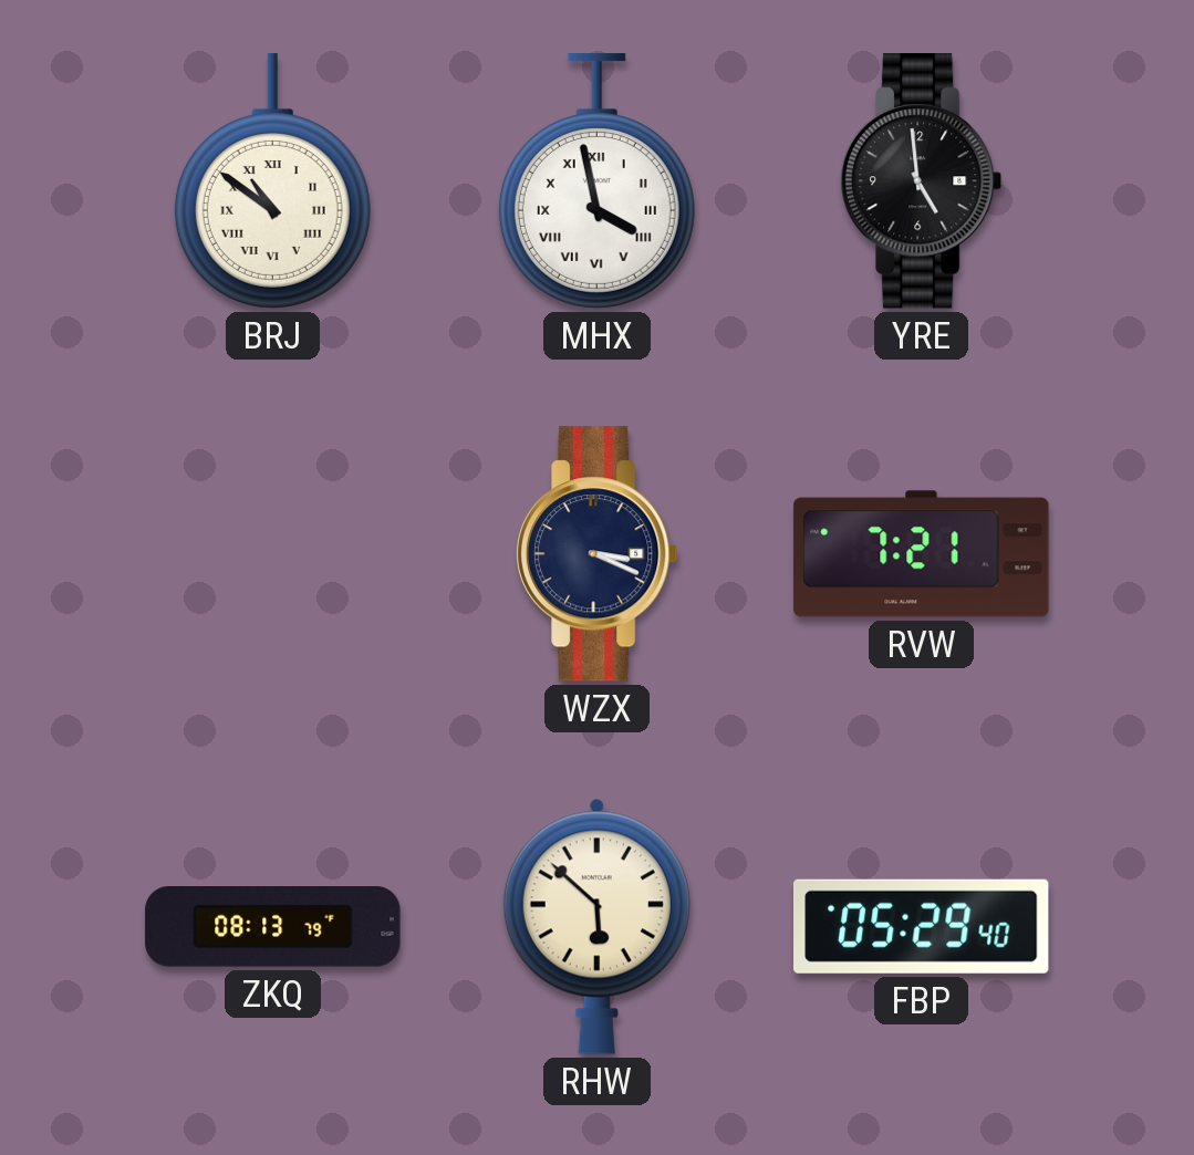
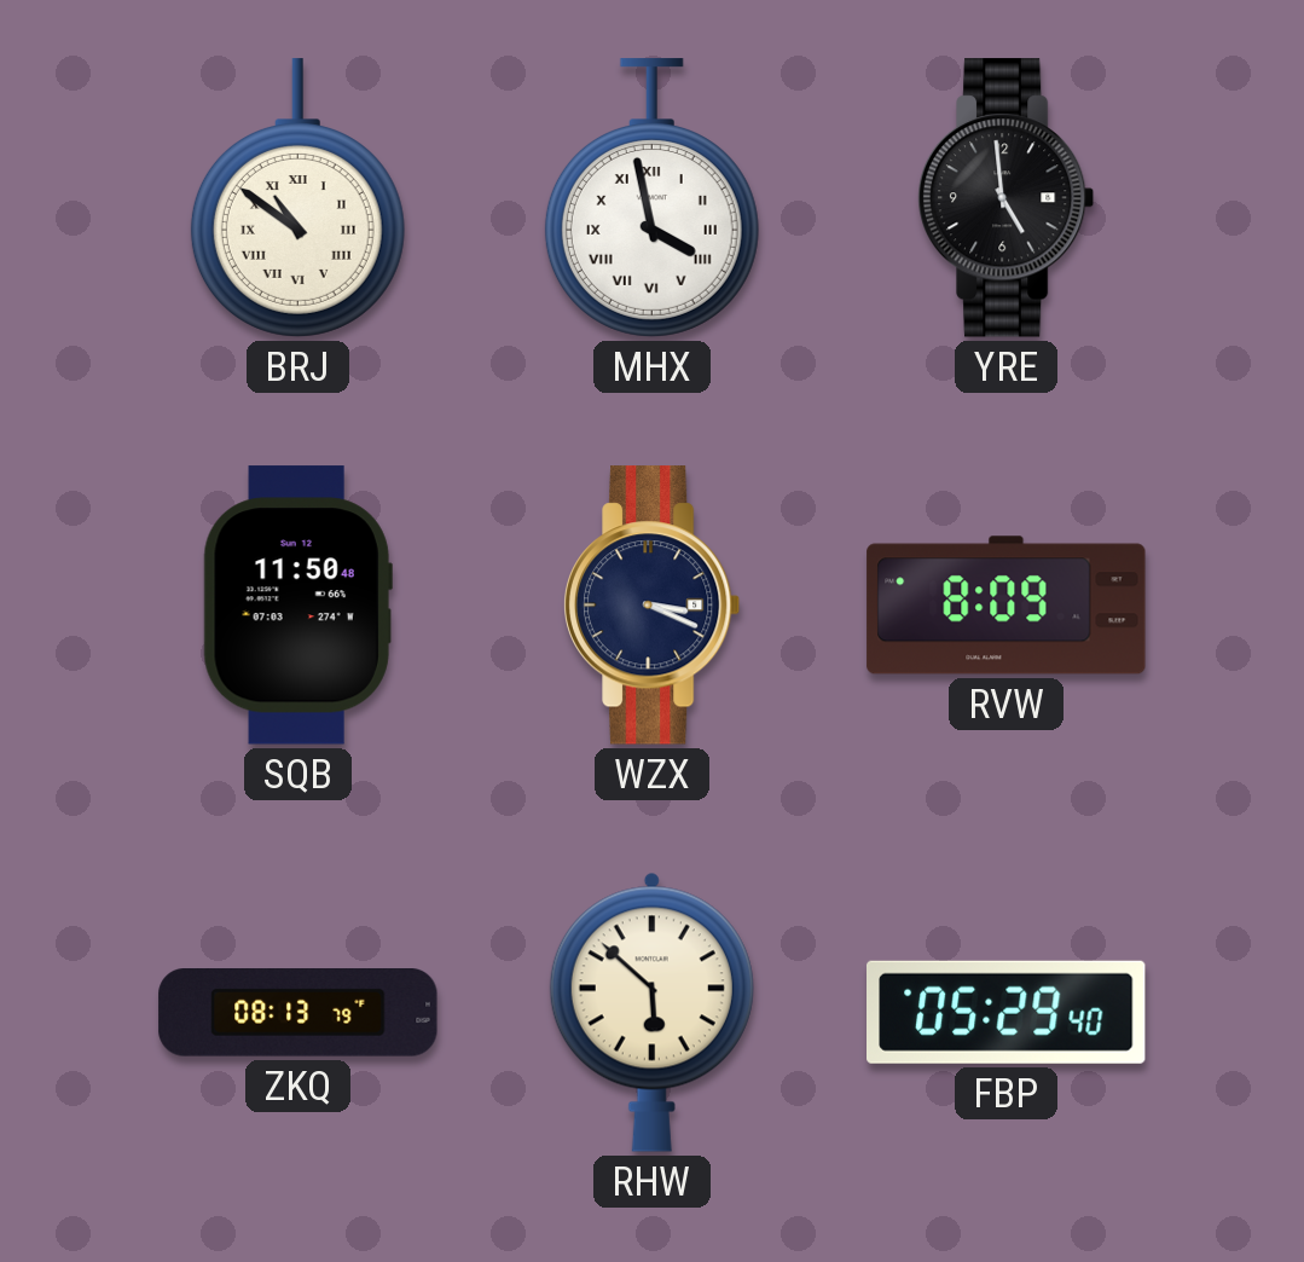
SQB: none -> 11:50
RVW: 7:21 -> 8:09
